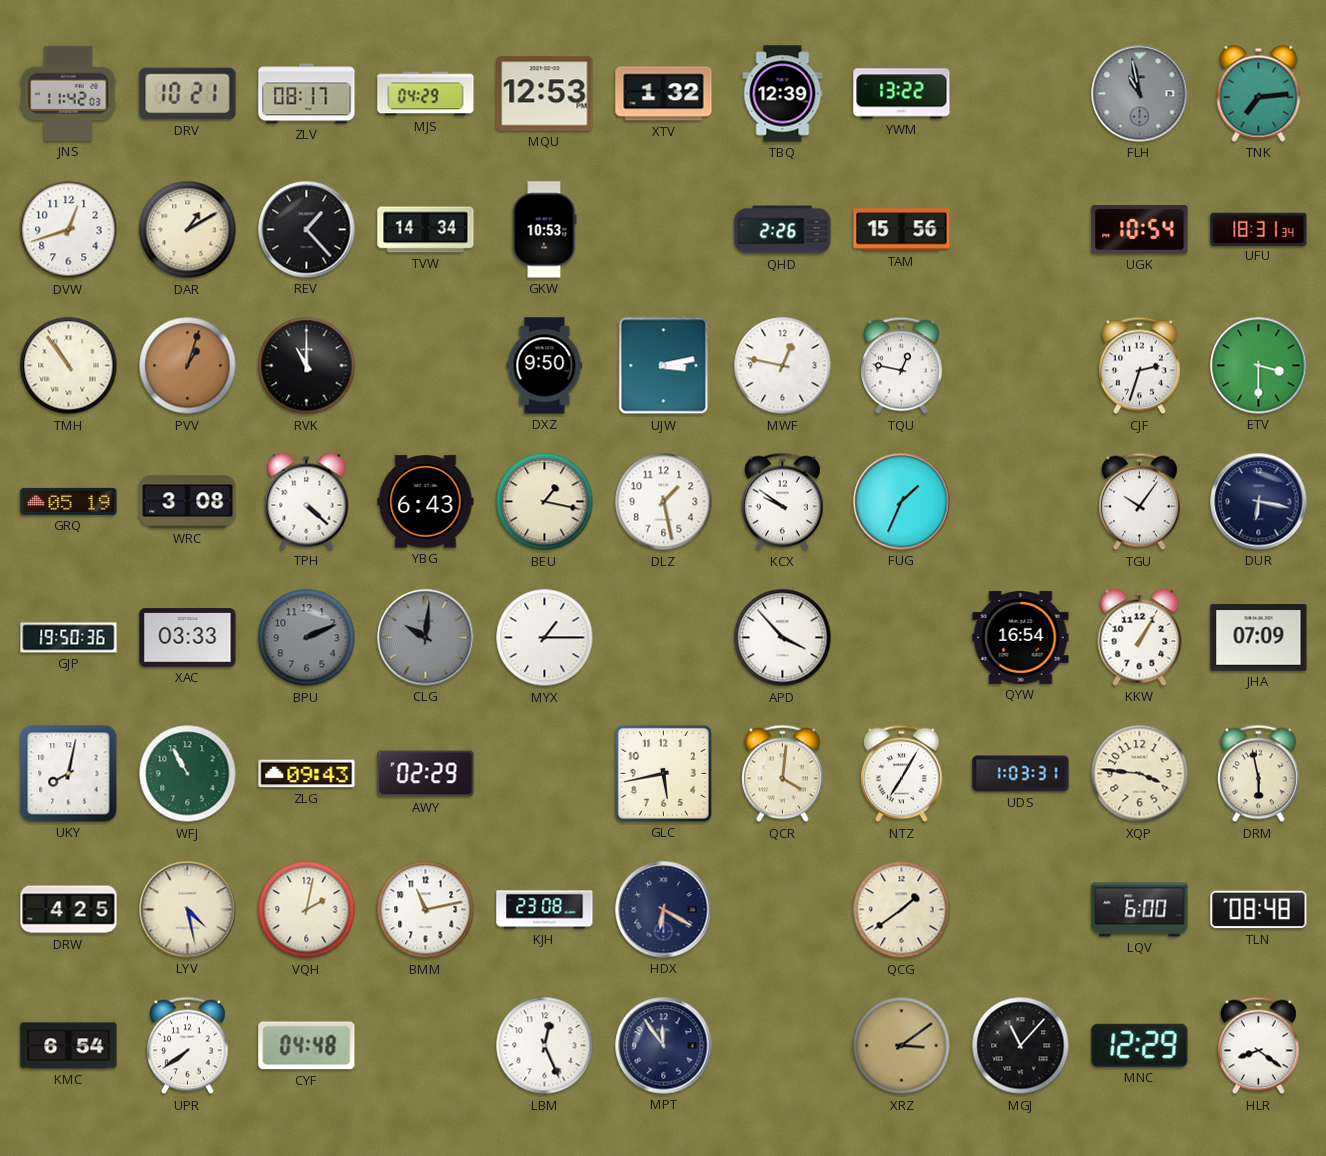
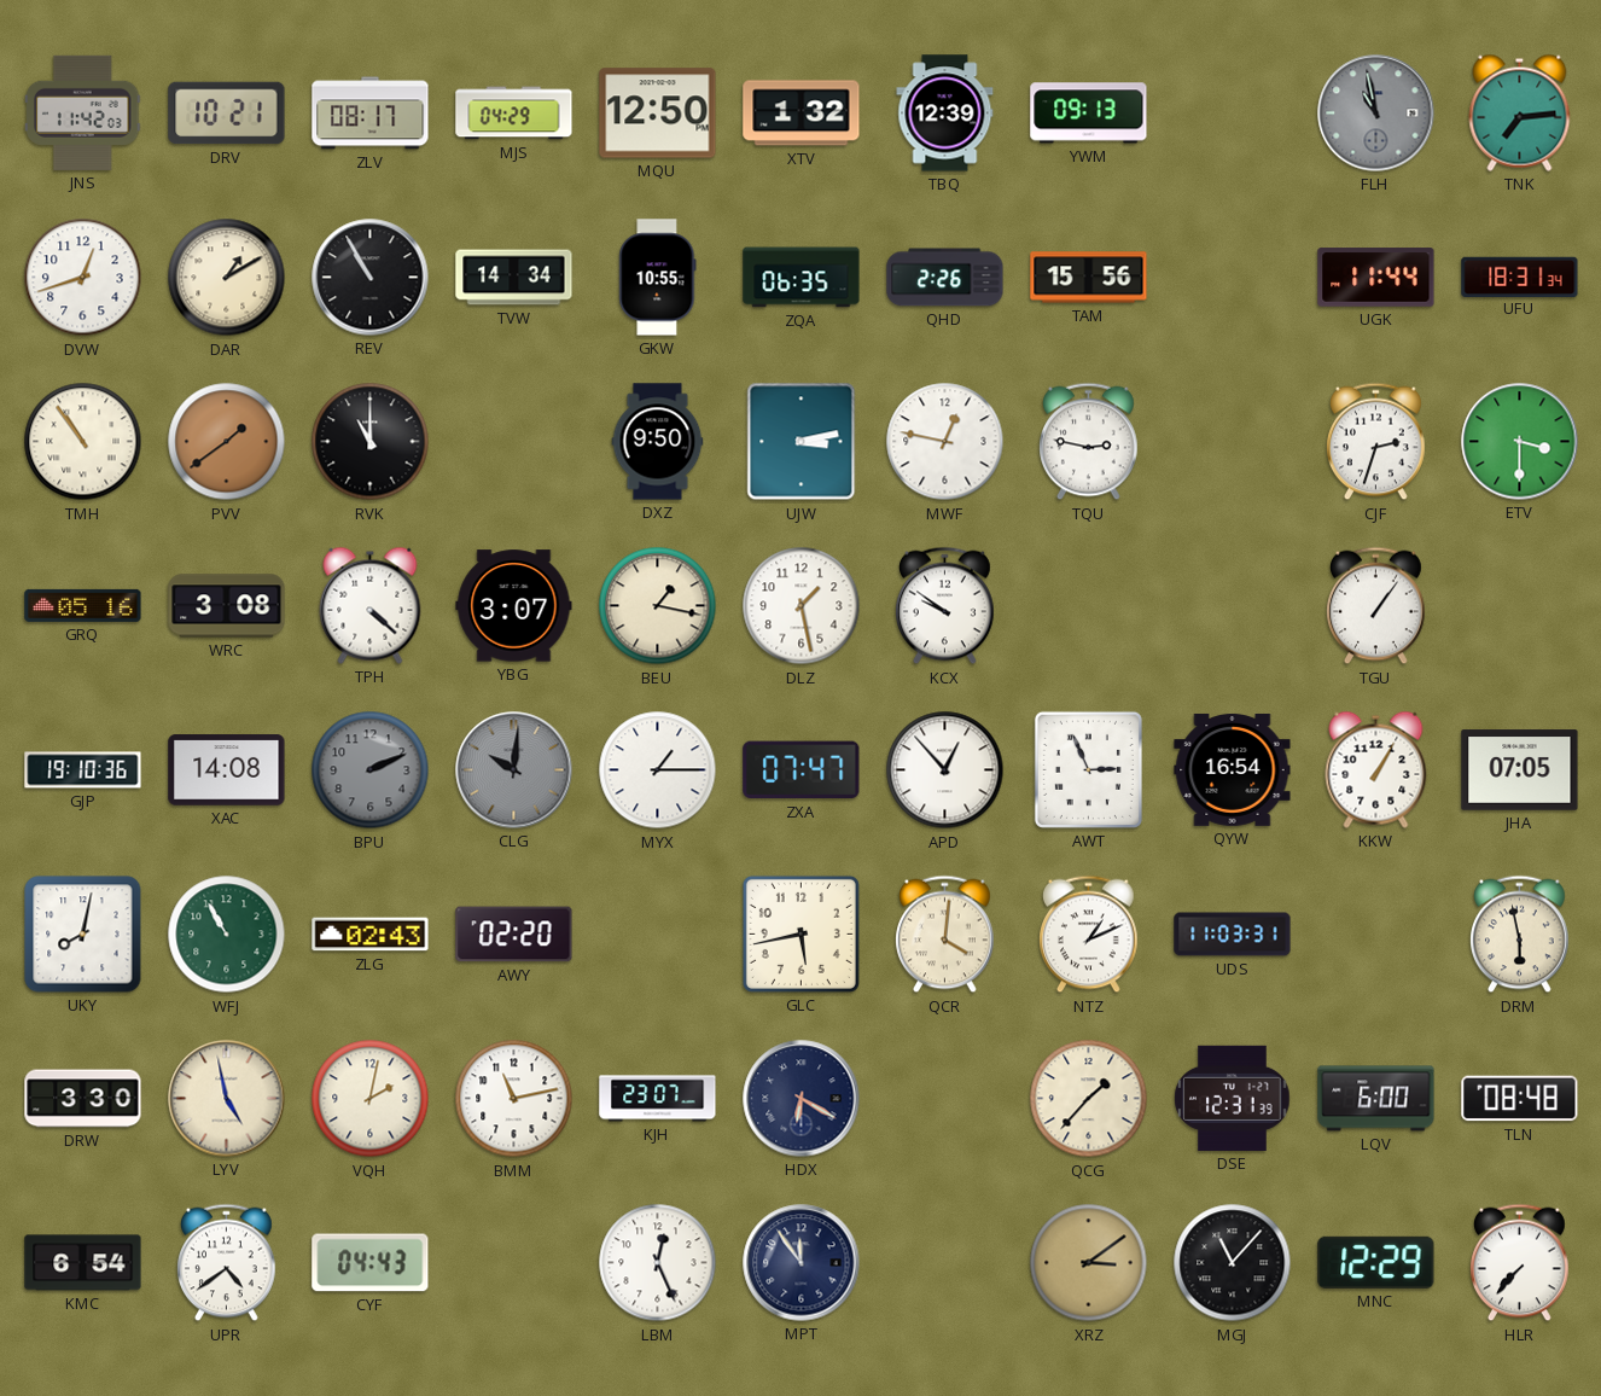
MQU: 12:53 -> 12:50
YWM: 13:22 -> 09:13
REV: 1:23 -> 10:55
GKW: 10:53 -> 10:55
ZQA: none -> 06:35
UGK: 10:54 -> 11:44
PVV: 1:03 -> 1:39
TQU: 12:47 -> 2:47
GRQ: 05:19 -> 05:16
YBG: 6:43 -> 3:07
FUG: 1:34 -> none
TGU: 10:06 -> 1:06
DUR: 6:17 -> none
GJP: 19:50 -> 19:10
XAC: 03:33 -> 14:08
ZXA: none -> 07:47
APD: 3:53 -> 12:53
AWT: none -> 2:56
JHA: 07:09 -> 07:05
ZLG: 09:43 -> 02:43
AWY: 02:29 -> 02:20
NTZ: 7:05 -> 1:11
UDS: 1:03 -> 11:03
XQP: 3:46 -> none
DRW: 4:25 -> 3:30
LYV: 4:28 -> 4:58
KJH: 23:08 -> 23:07
QCG: 1:39 -> 1:37
DSE: none -> 12:31
UPR: 7:39 -> 4:39
CYF: 04:48 -> 04:43
HLR: 8:21 -> 7:37
